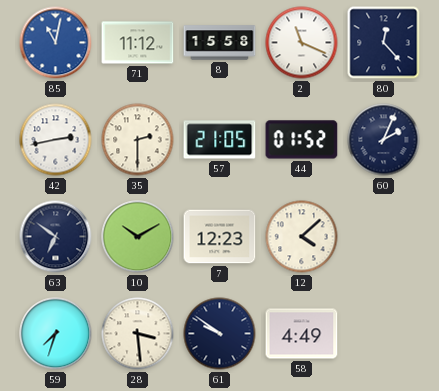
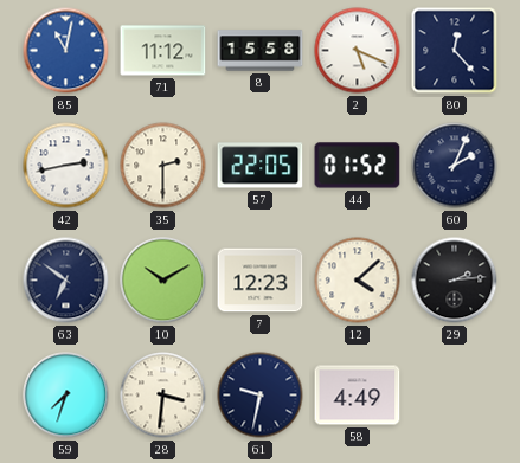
2: 11:19 -> 5:19
57: 21:05 -> 22:05
29: none -> 2:14
28: 3:29 -> 3:31
61: 9:51 -> 9:32
